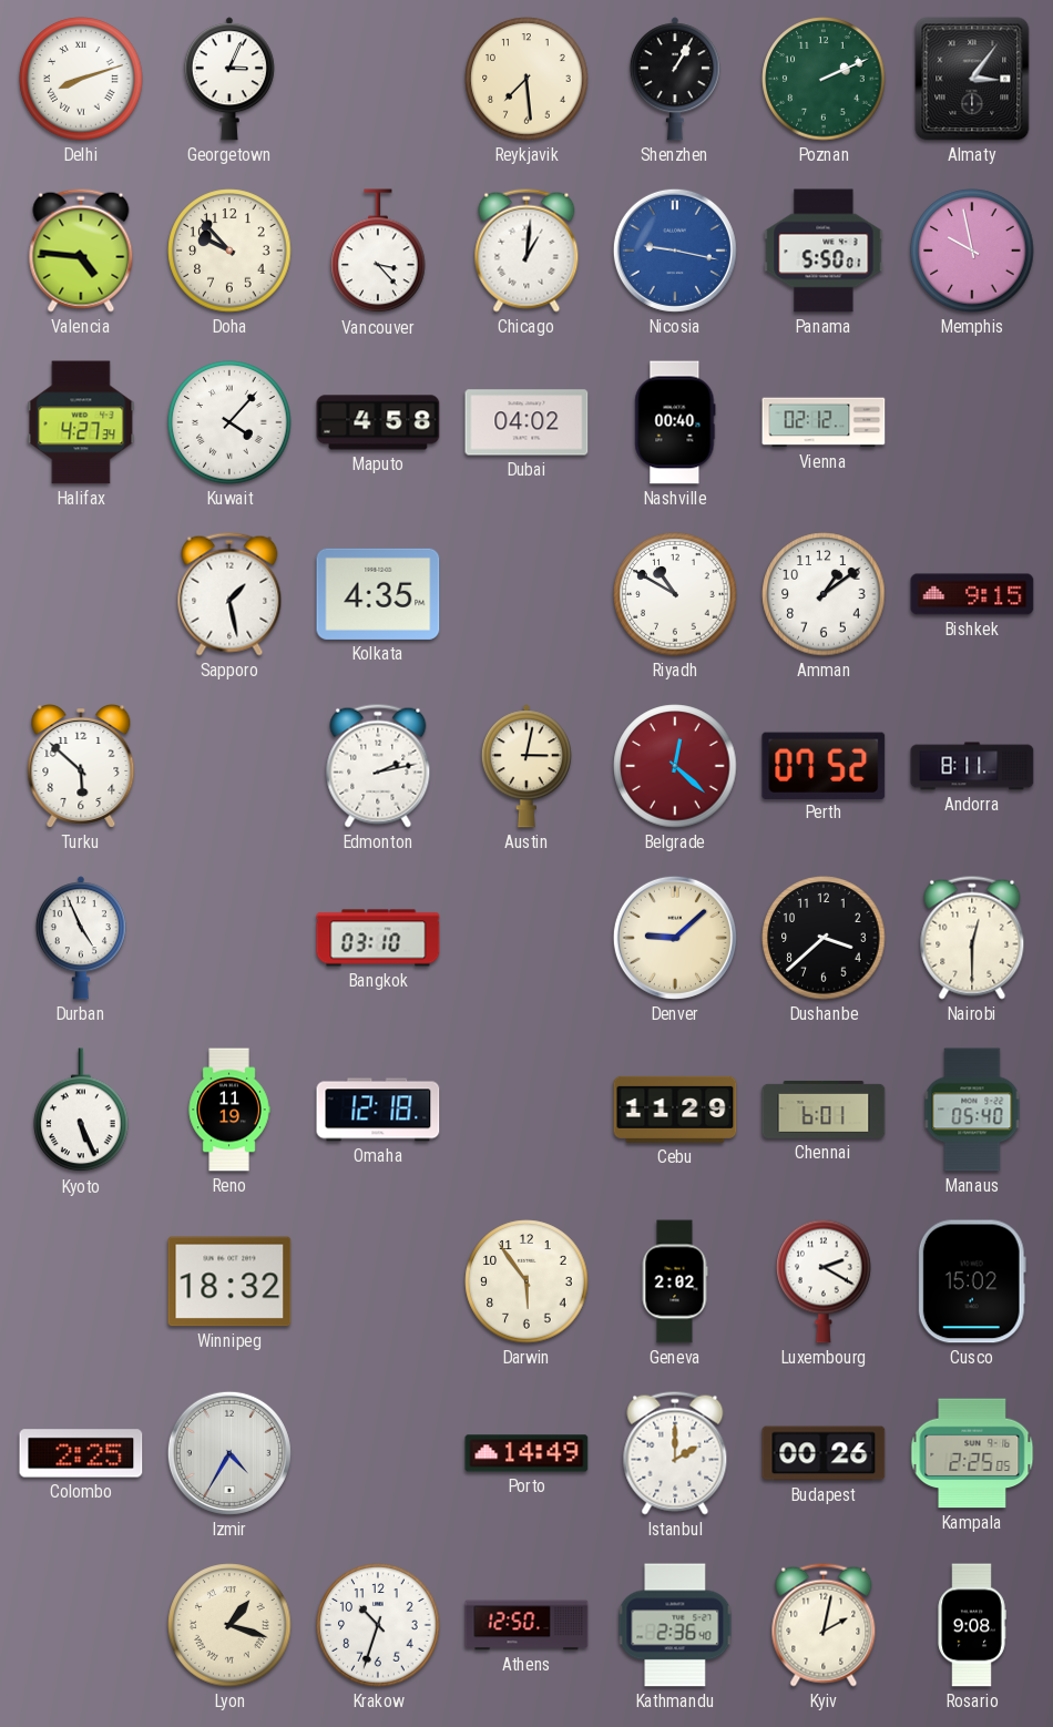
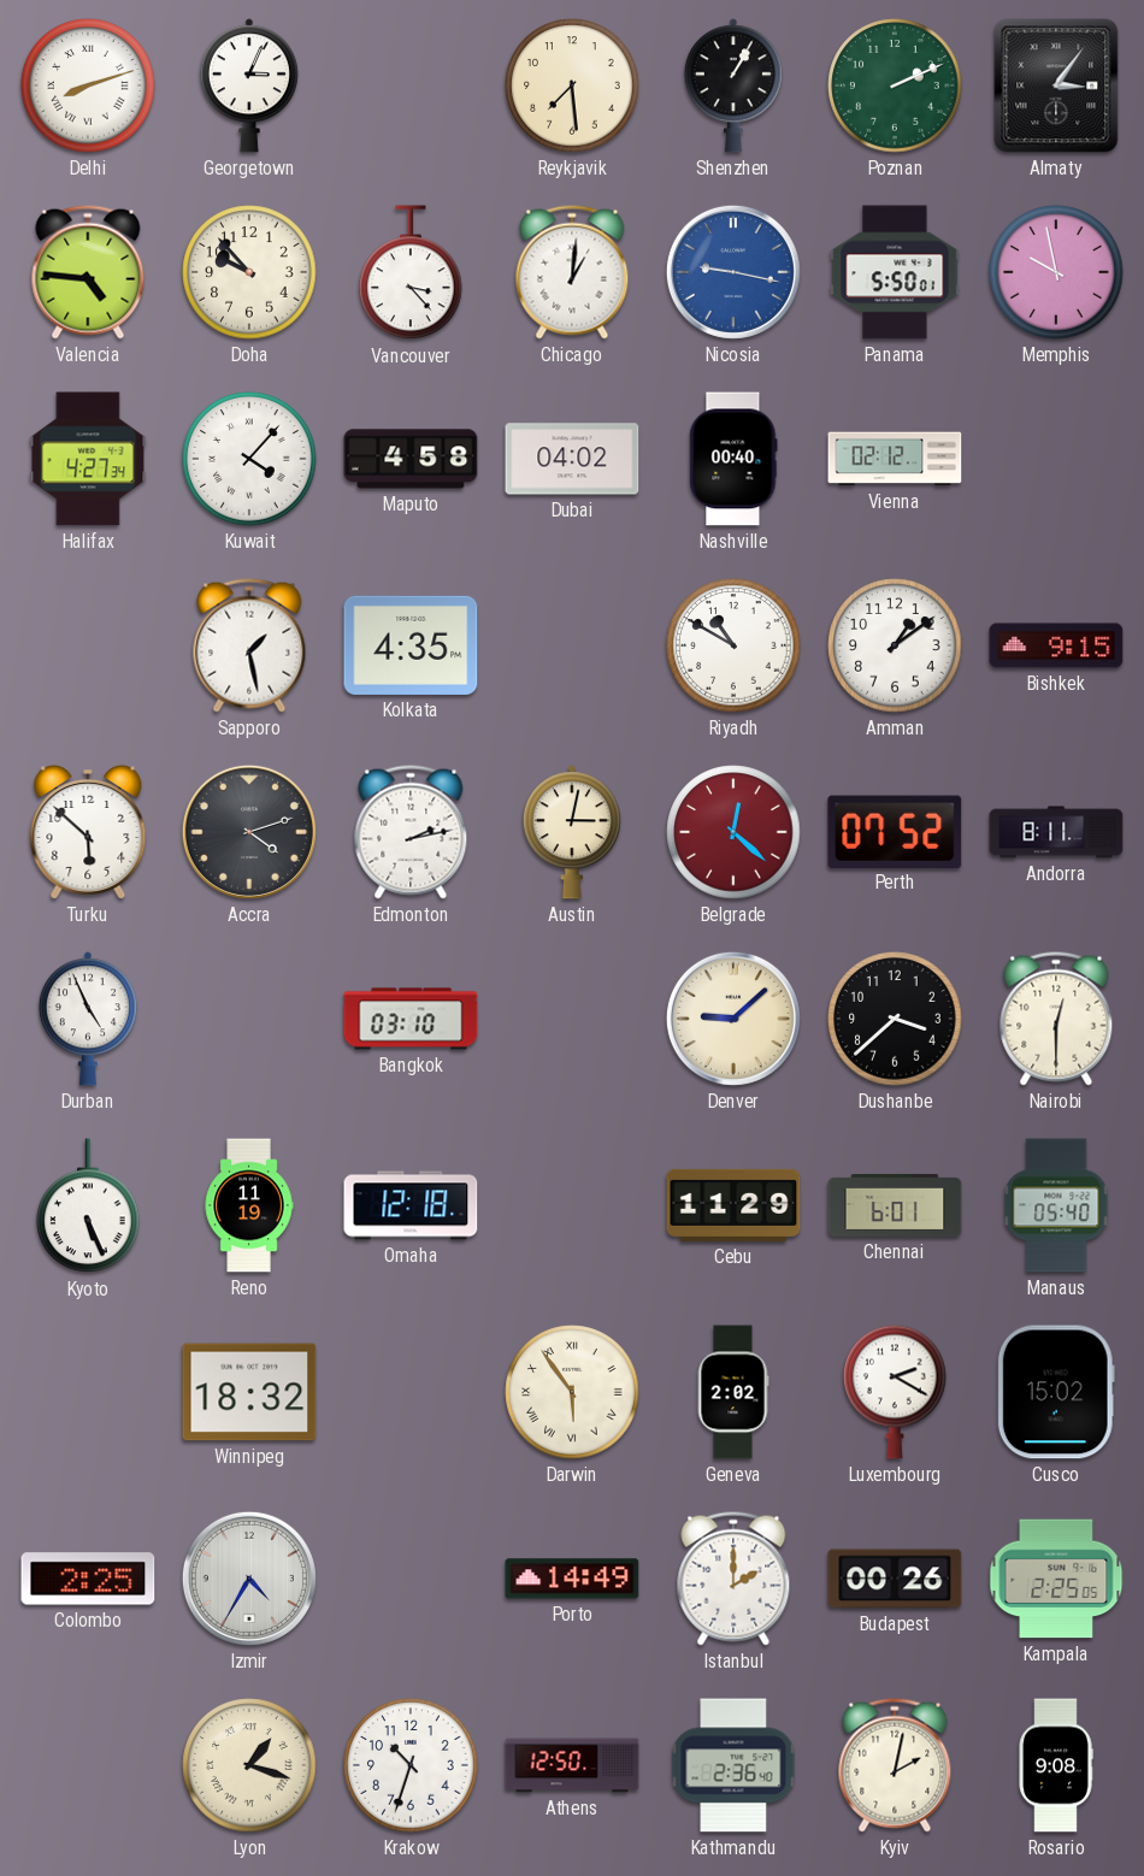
Accra: none -> 4:12
Darwin numerals: Arabic -> Roman
